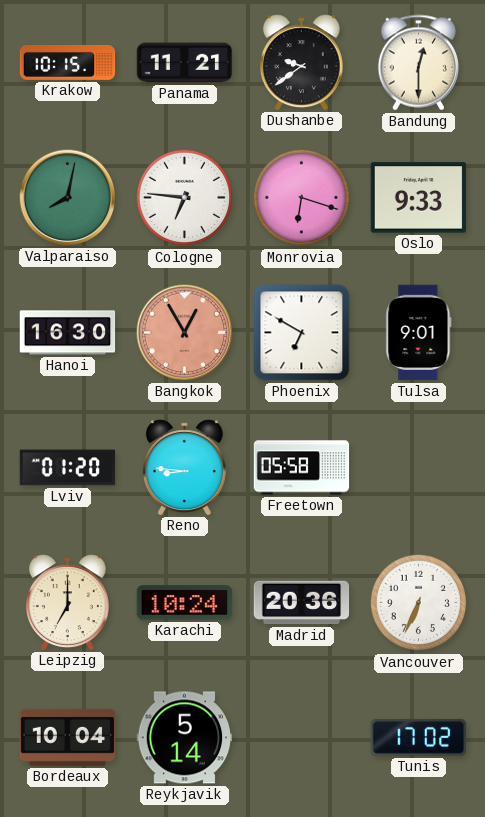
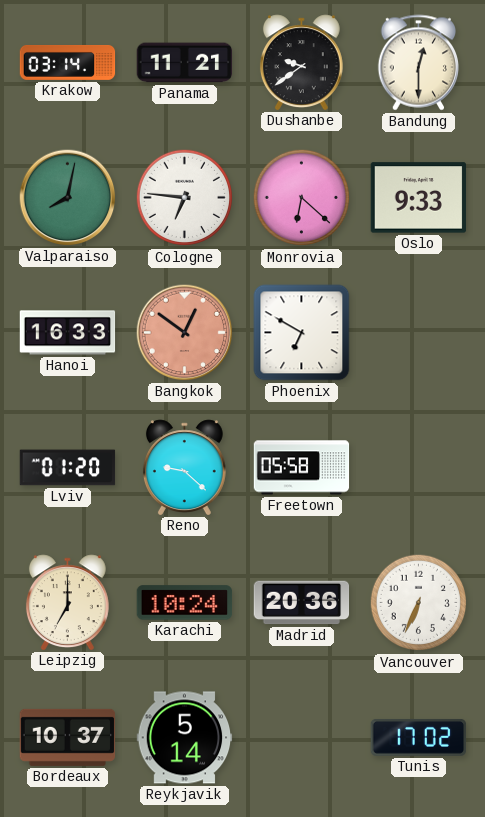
Krakow: 10:15 -> 03:14
Monrovia: 6:18 -> 6:22
Hanoi: 16:30 -> 16:33
Bangkok: 12:55 -> 12:51
Tulsa: 9:01 -> none
Reno: 8:46 -> 9:22
Bordeaux: 10:04 -> 10:37
